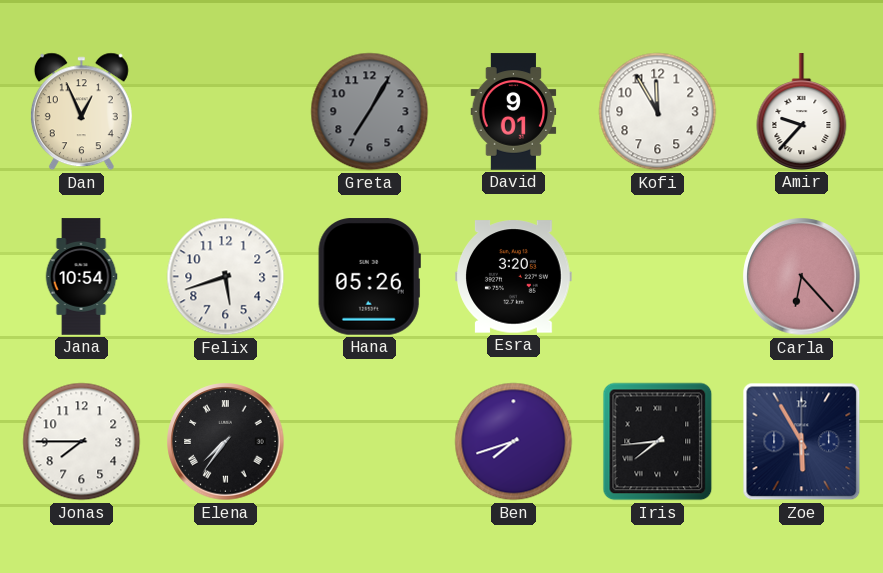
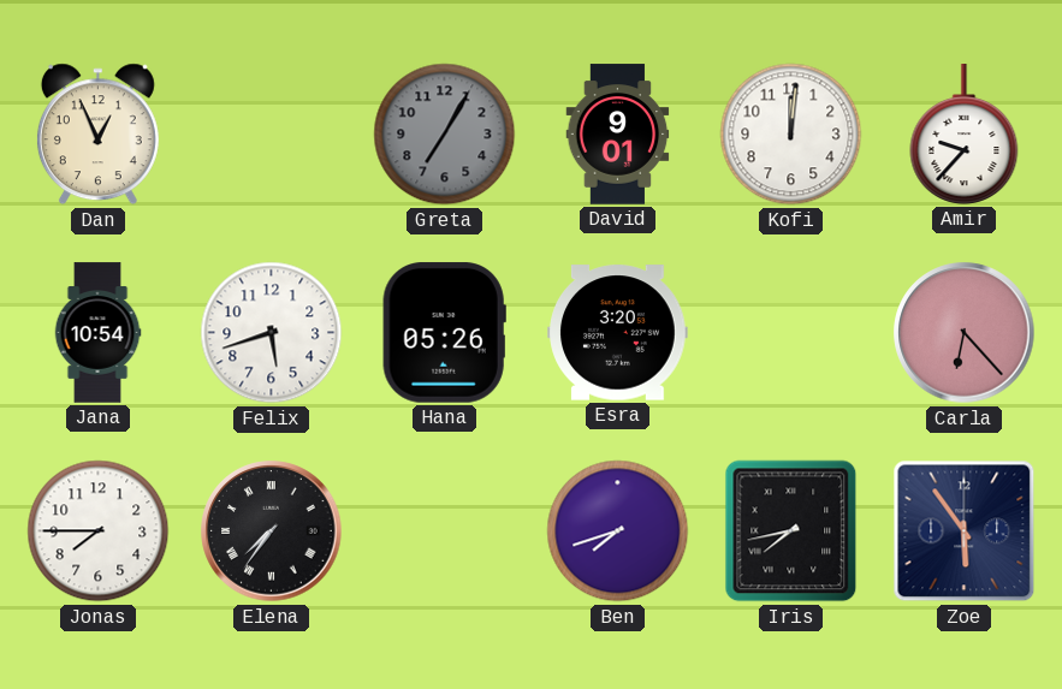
Kofi: 11:55 -> 12:01
Iris: 7:44 -> 7:43
Zoe: 5:55 -> 5:54
